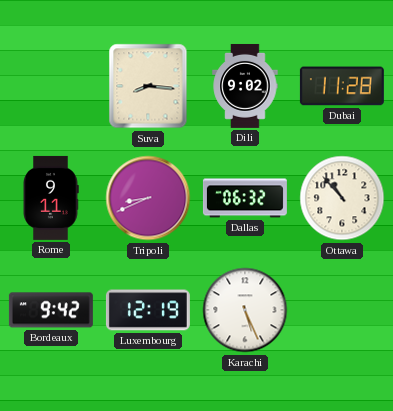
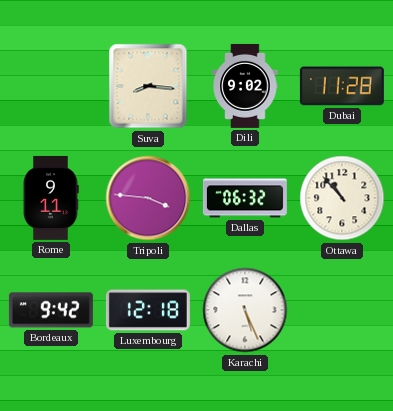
Tripoli: 8:41 -> 3:46
Luxembourg: 12:19 -> 12:18
